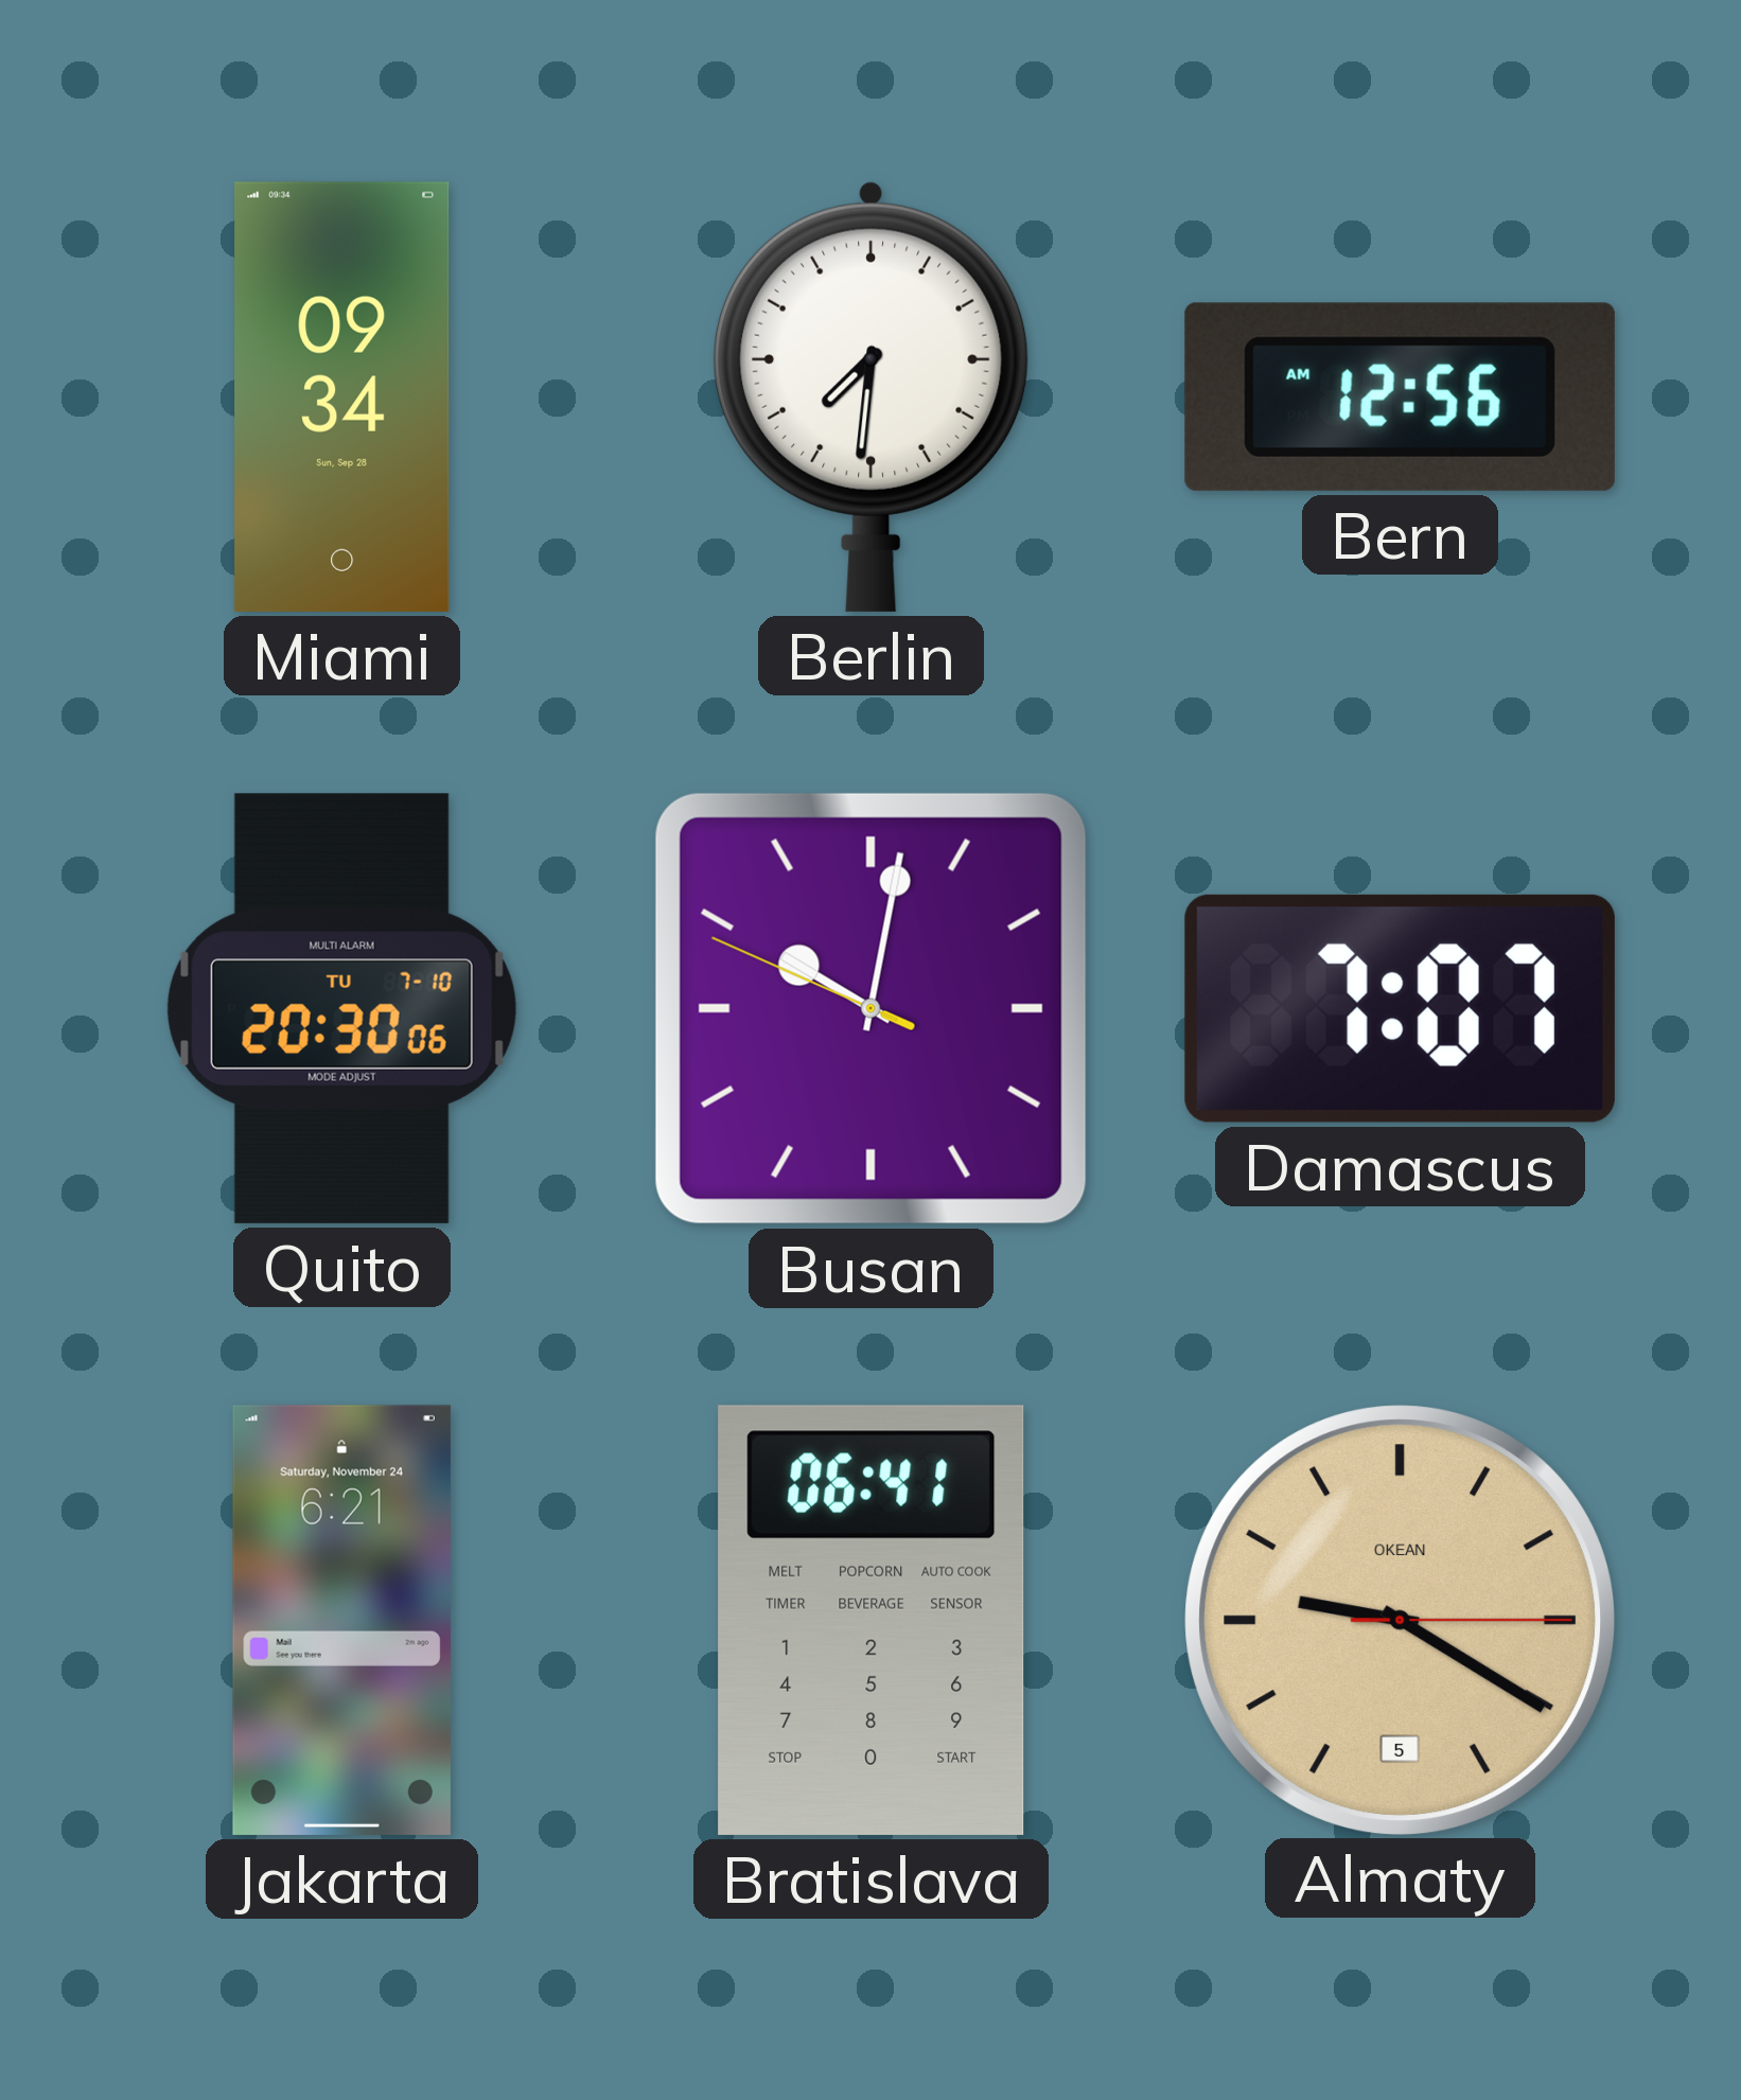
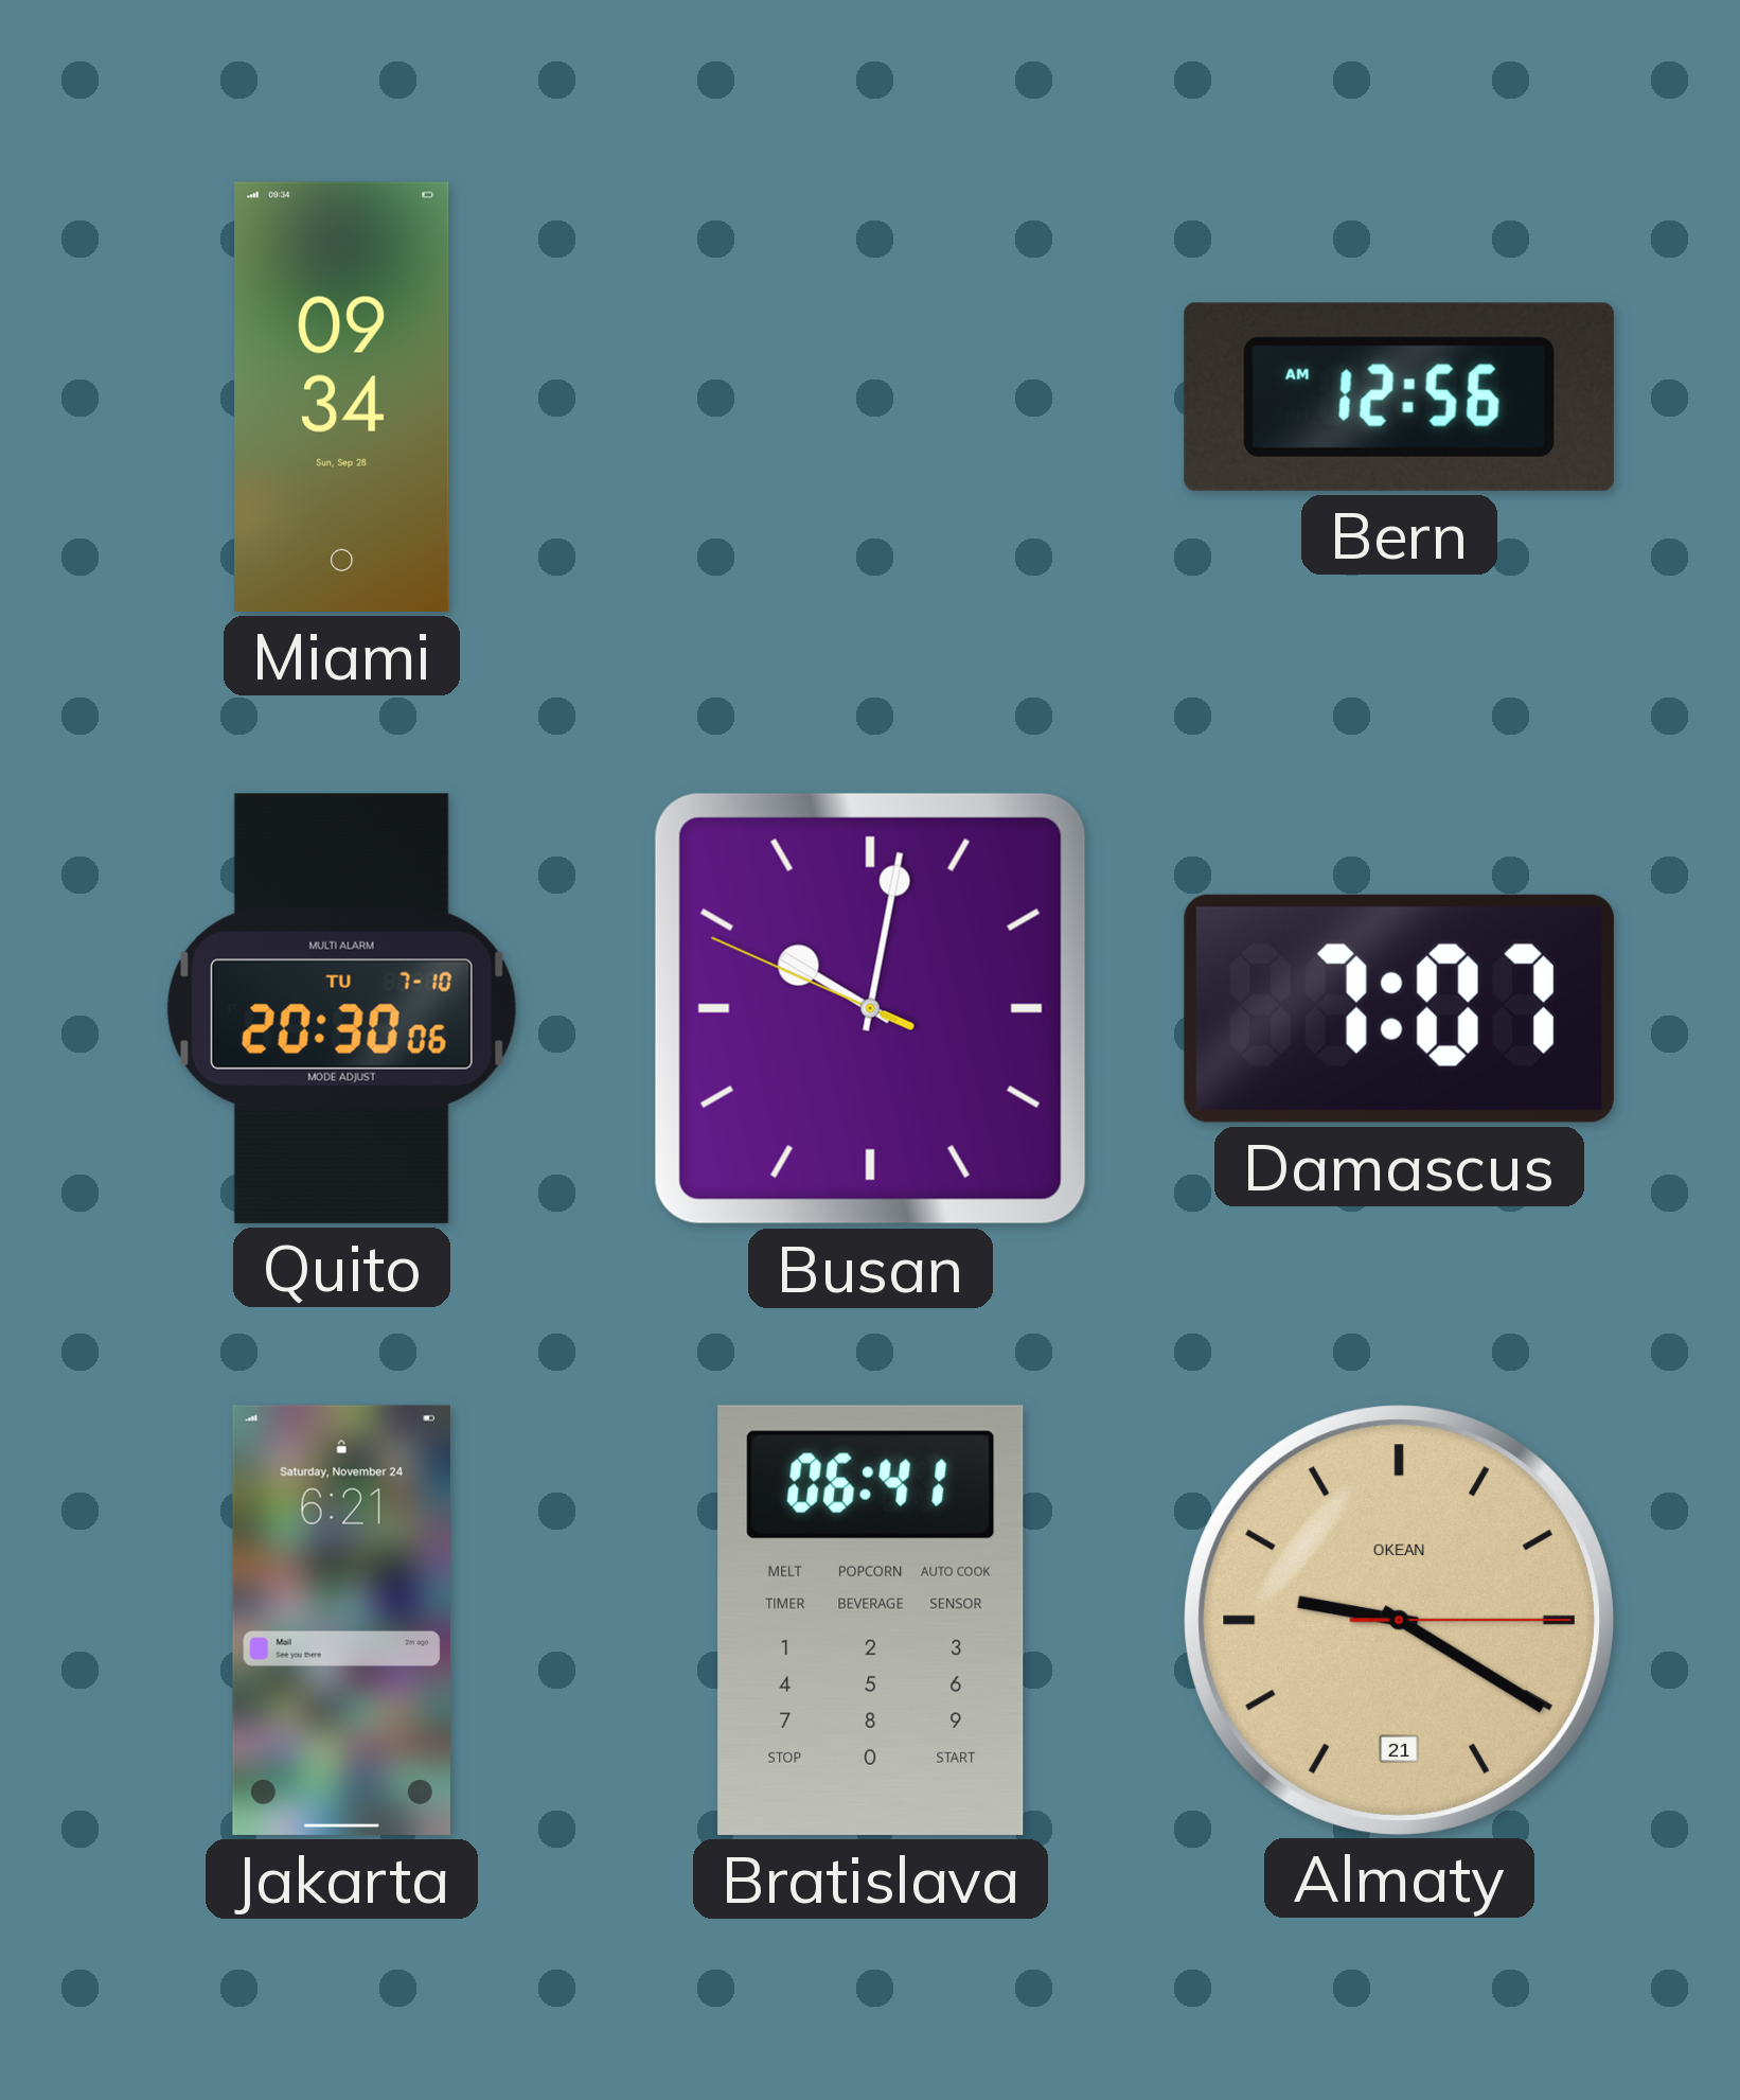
Berlin: 7:31 -> none
Almaty date: 5 -> 21
